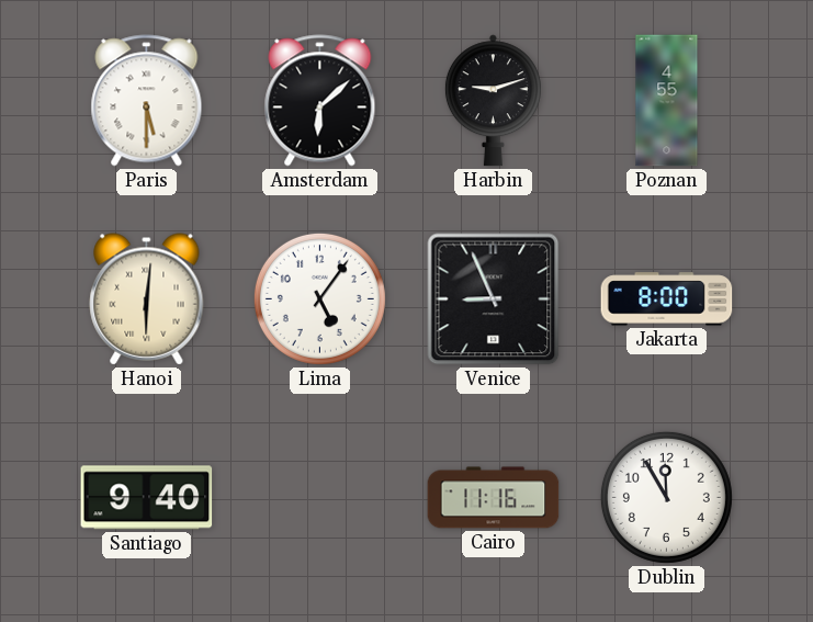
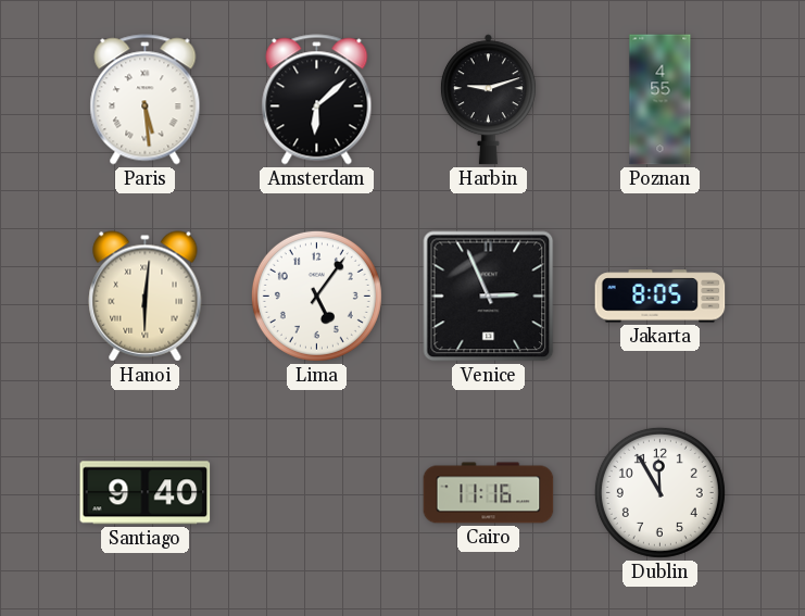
Paris: 5:30 -> 5:29
Venice: 8:56 -> 2:56
Jakarta: 8:00 -> 8:05
